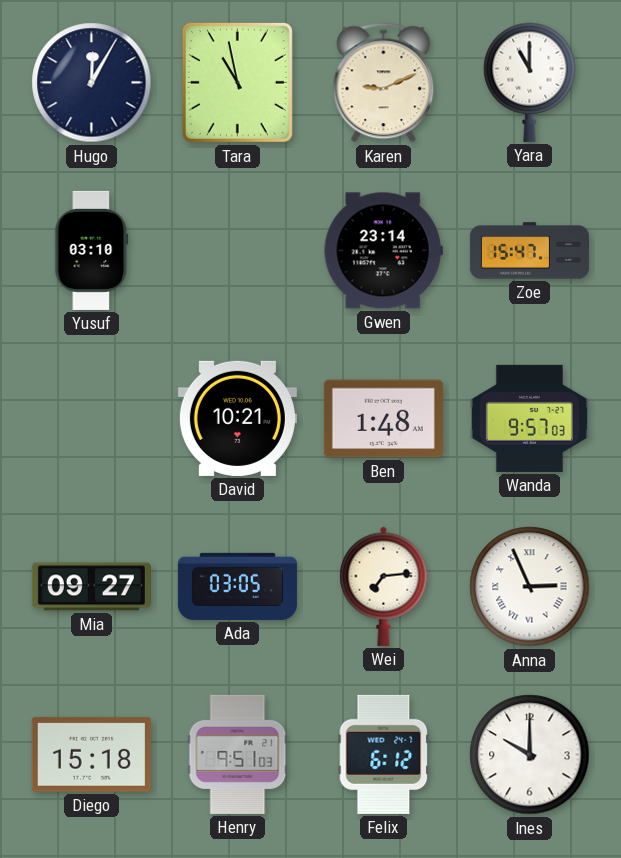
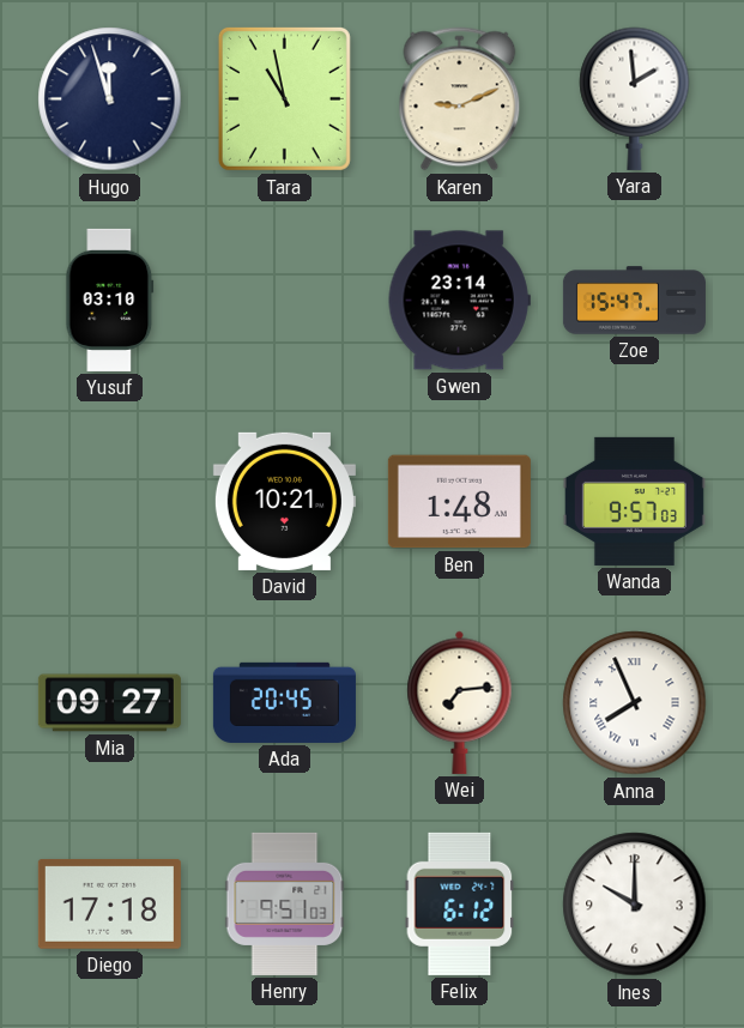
Hugo: 12:05 -> 11:57
Yara: 11:00 -> 1:59
Ada: 03:05 -> 20:45
Anna: 2:56 -> 7:56
Diego: 15:18 -> 17:18
